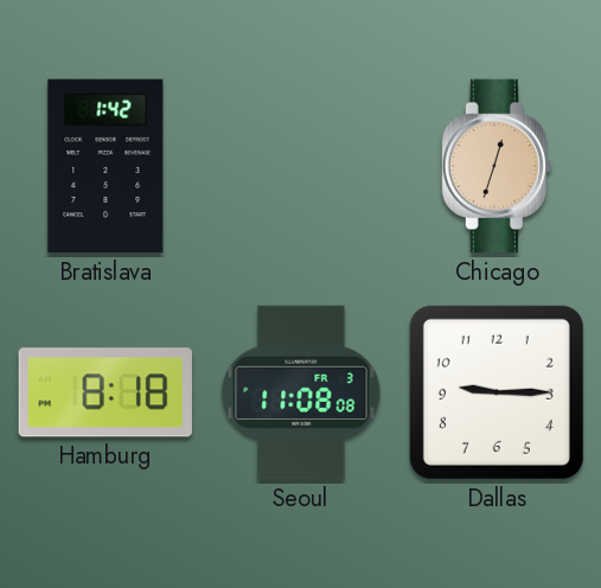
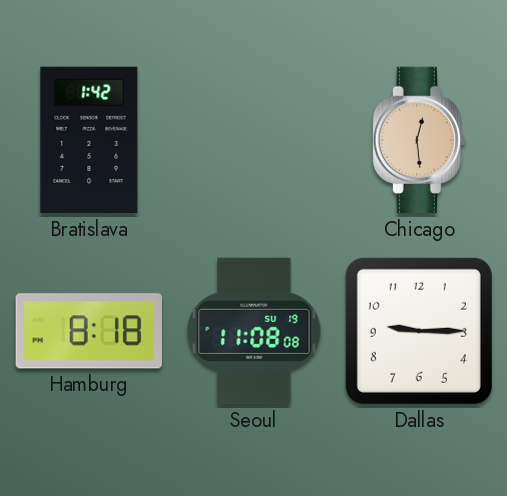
Chicago: 12:33 -> 12:29
Seoul date: FR 3 -> SU 19
